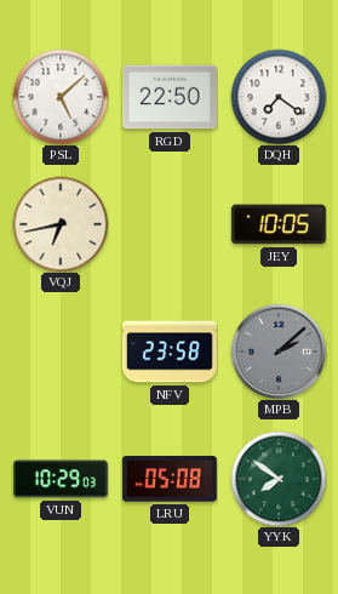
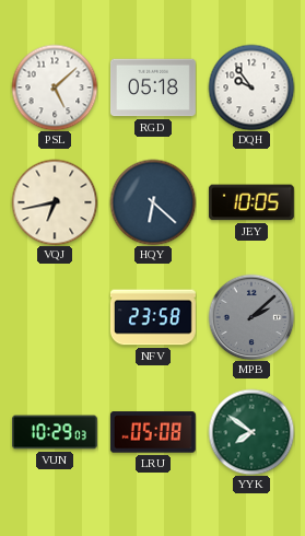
RGD: 22:50 -> 05:18
DQH: 7:21 -> 9:54
HQY: none -> 6:22
